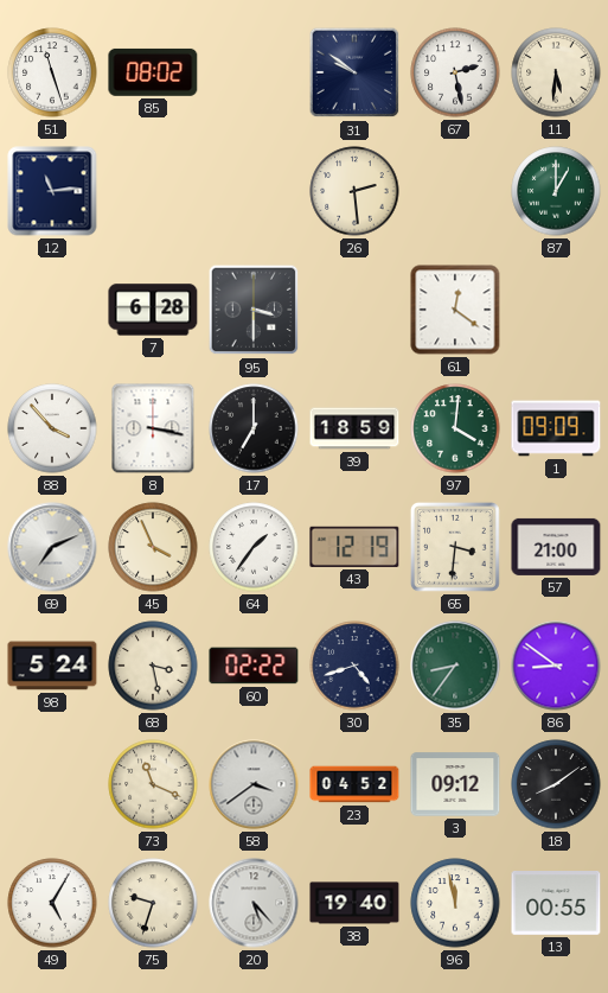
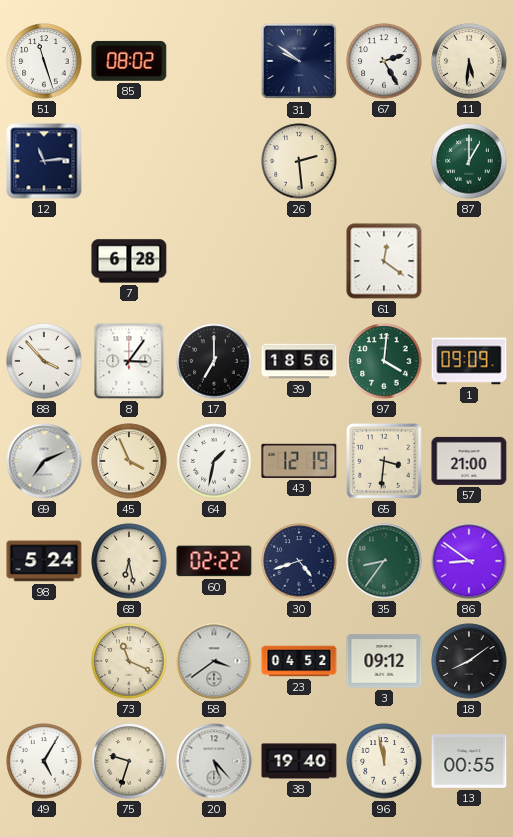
67: 2:28 -> 2:25
95: 3:30 -> none
8: 3:17 -> 3:06
39: 18:59 -> 18:56
64: 1:36 -> 1:32
68: 3:28 -> 6:28
